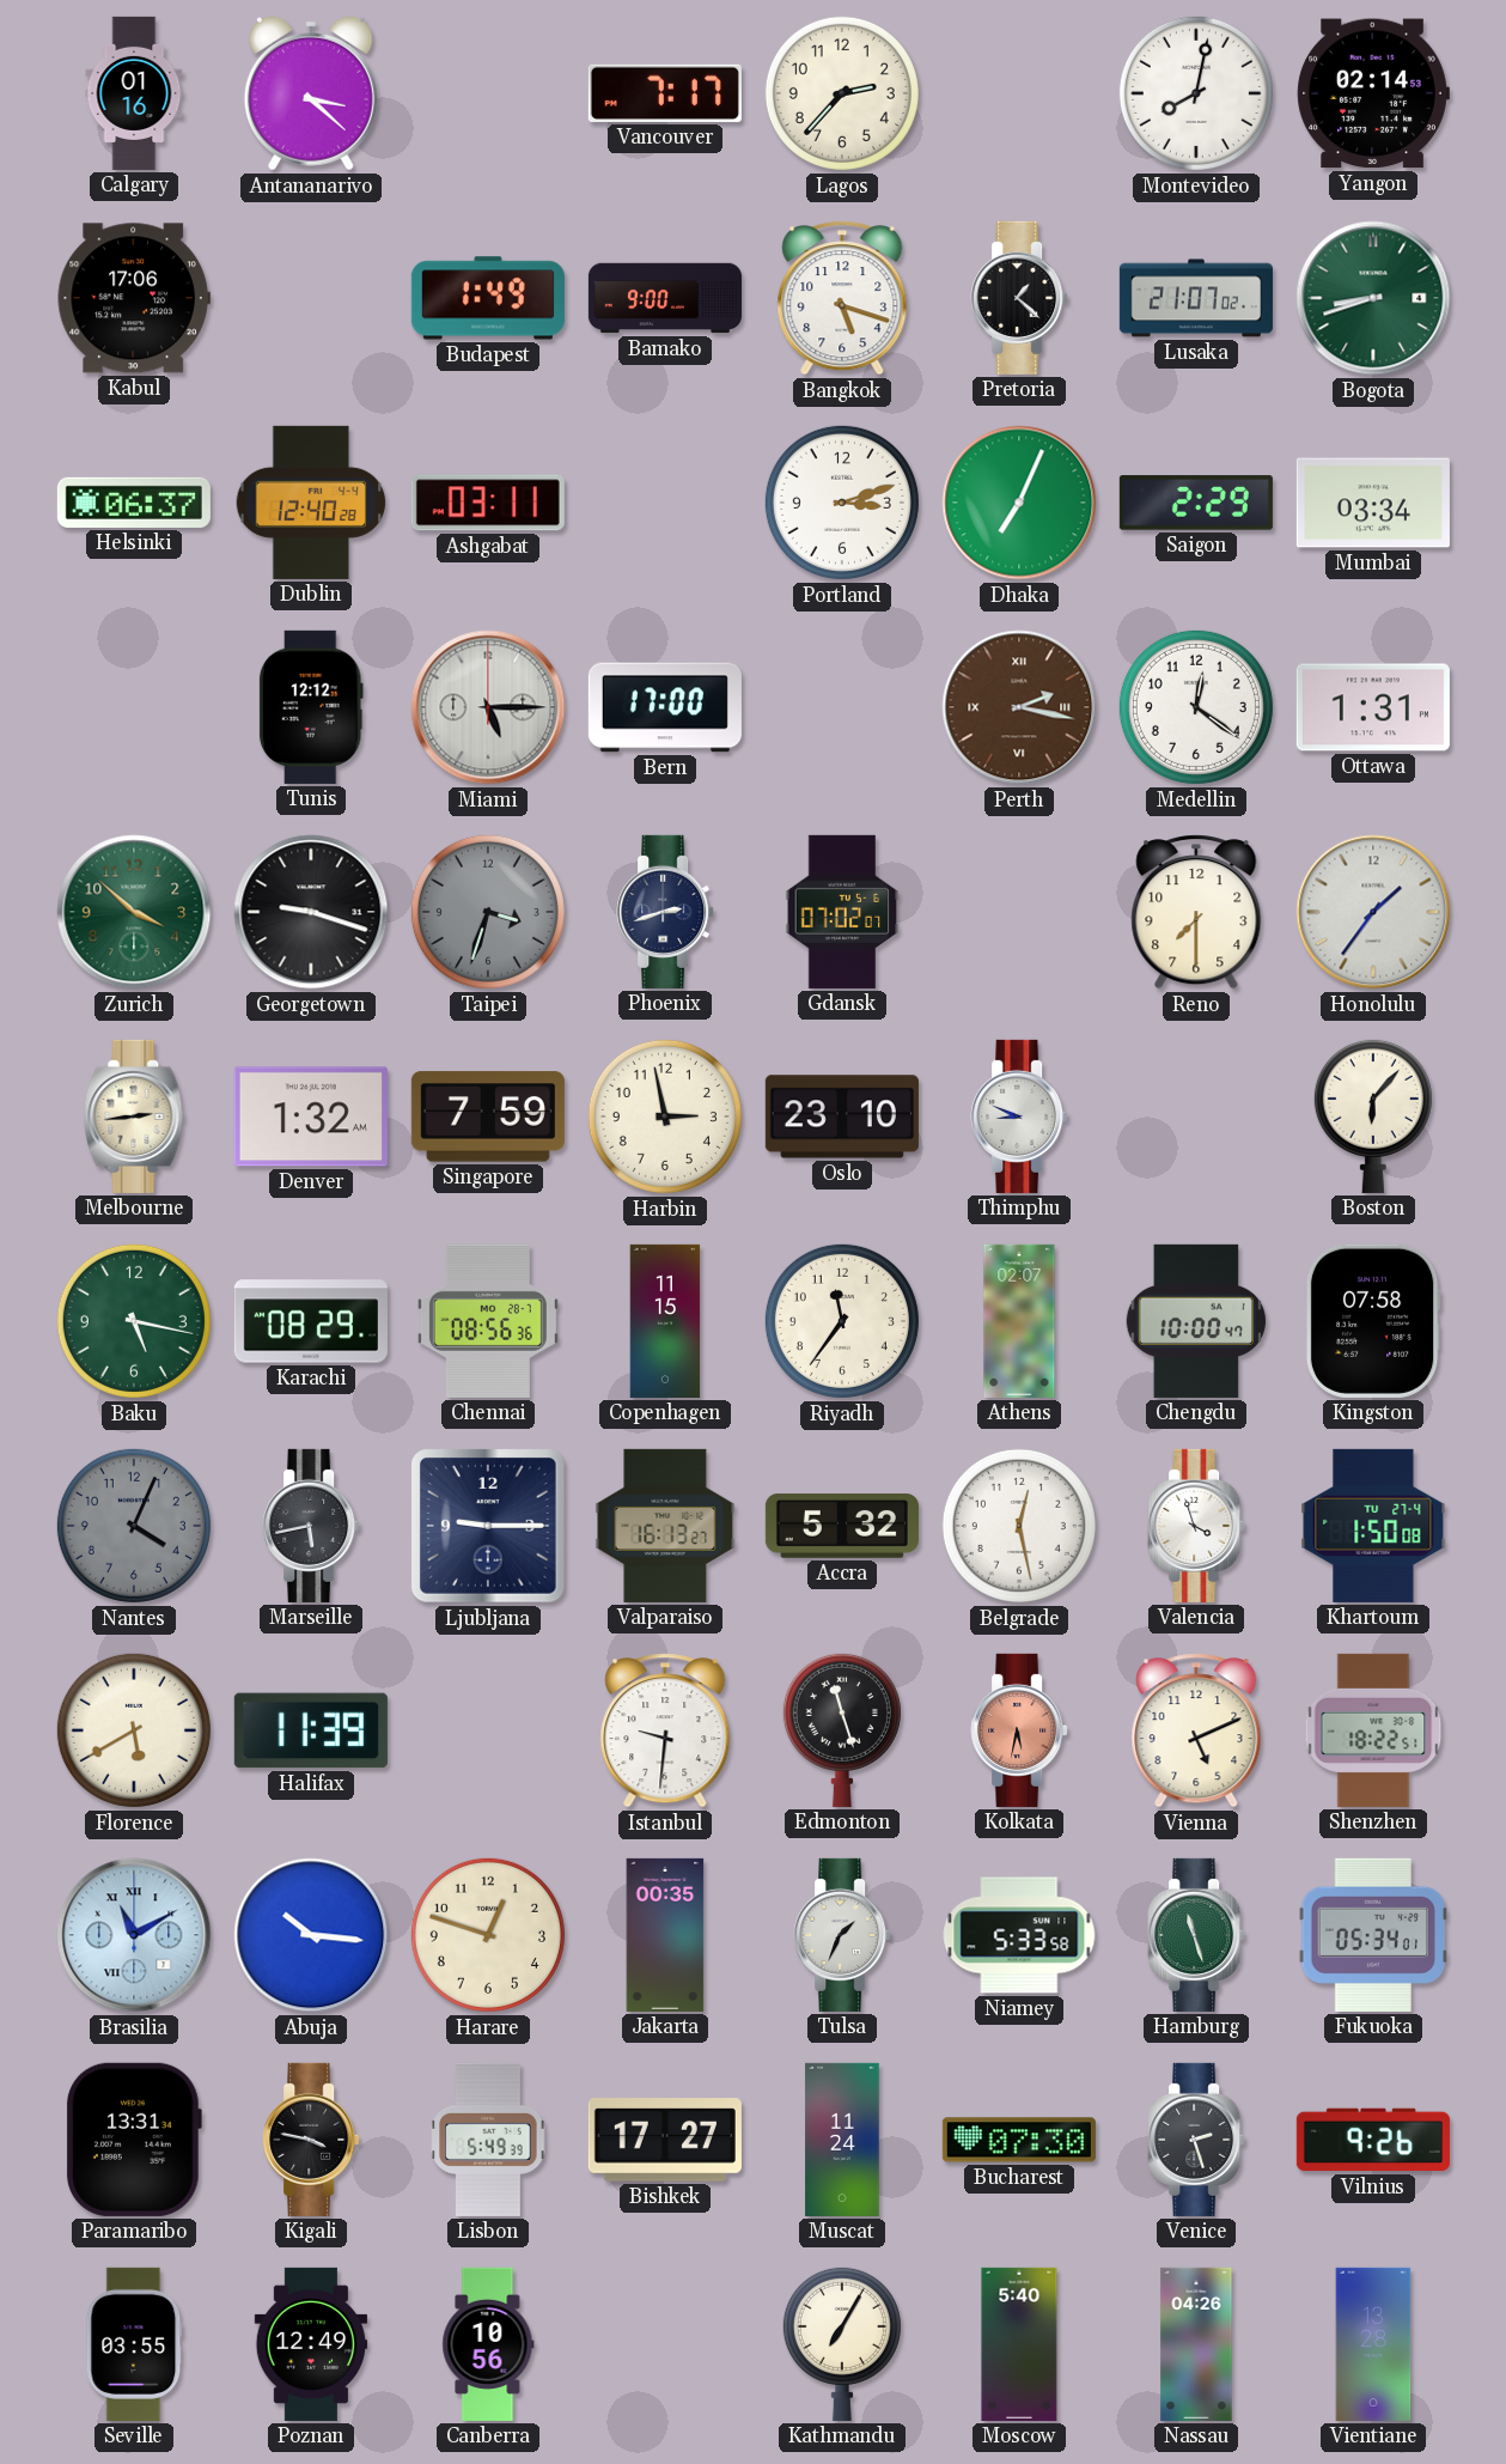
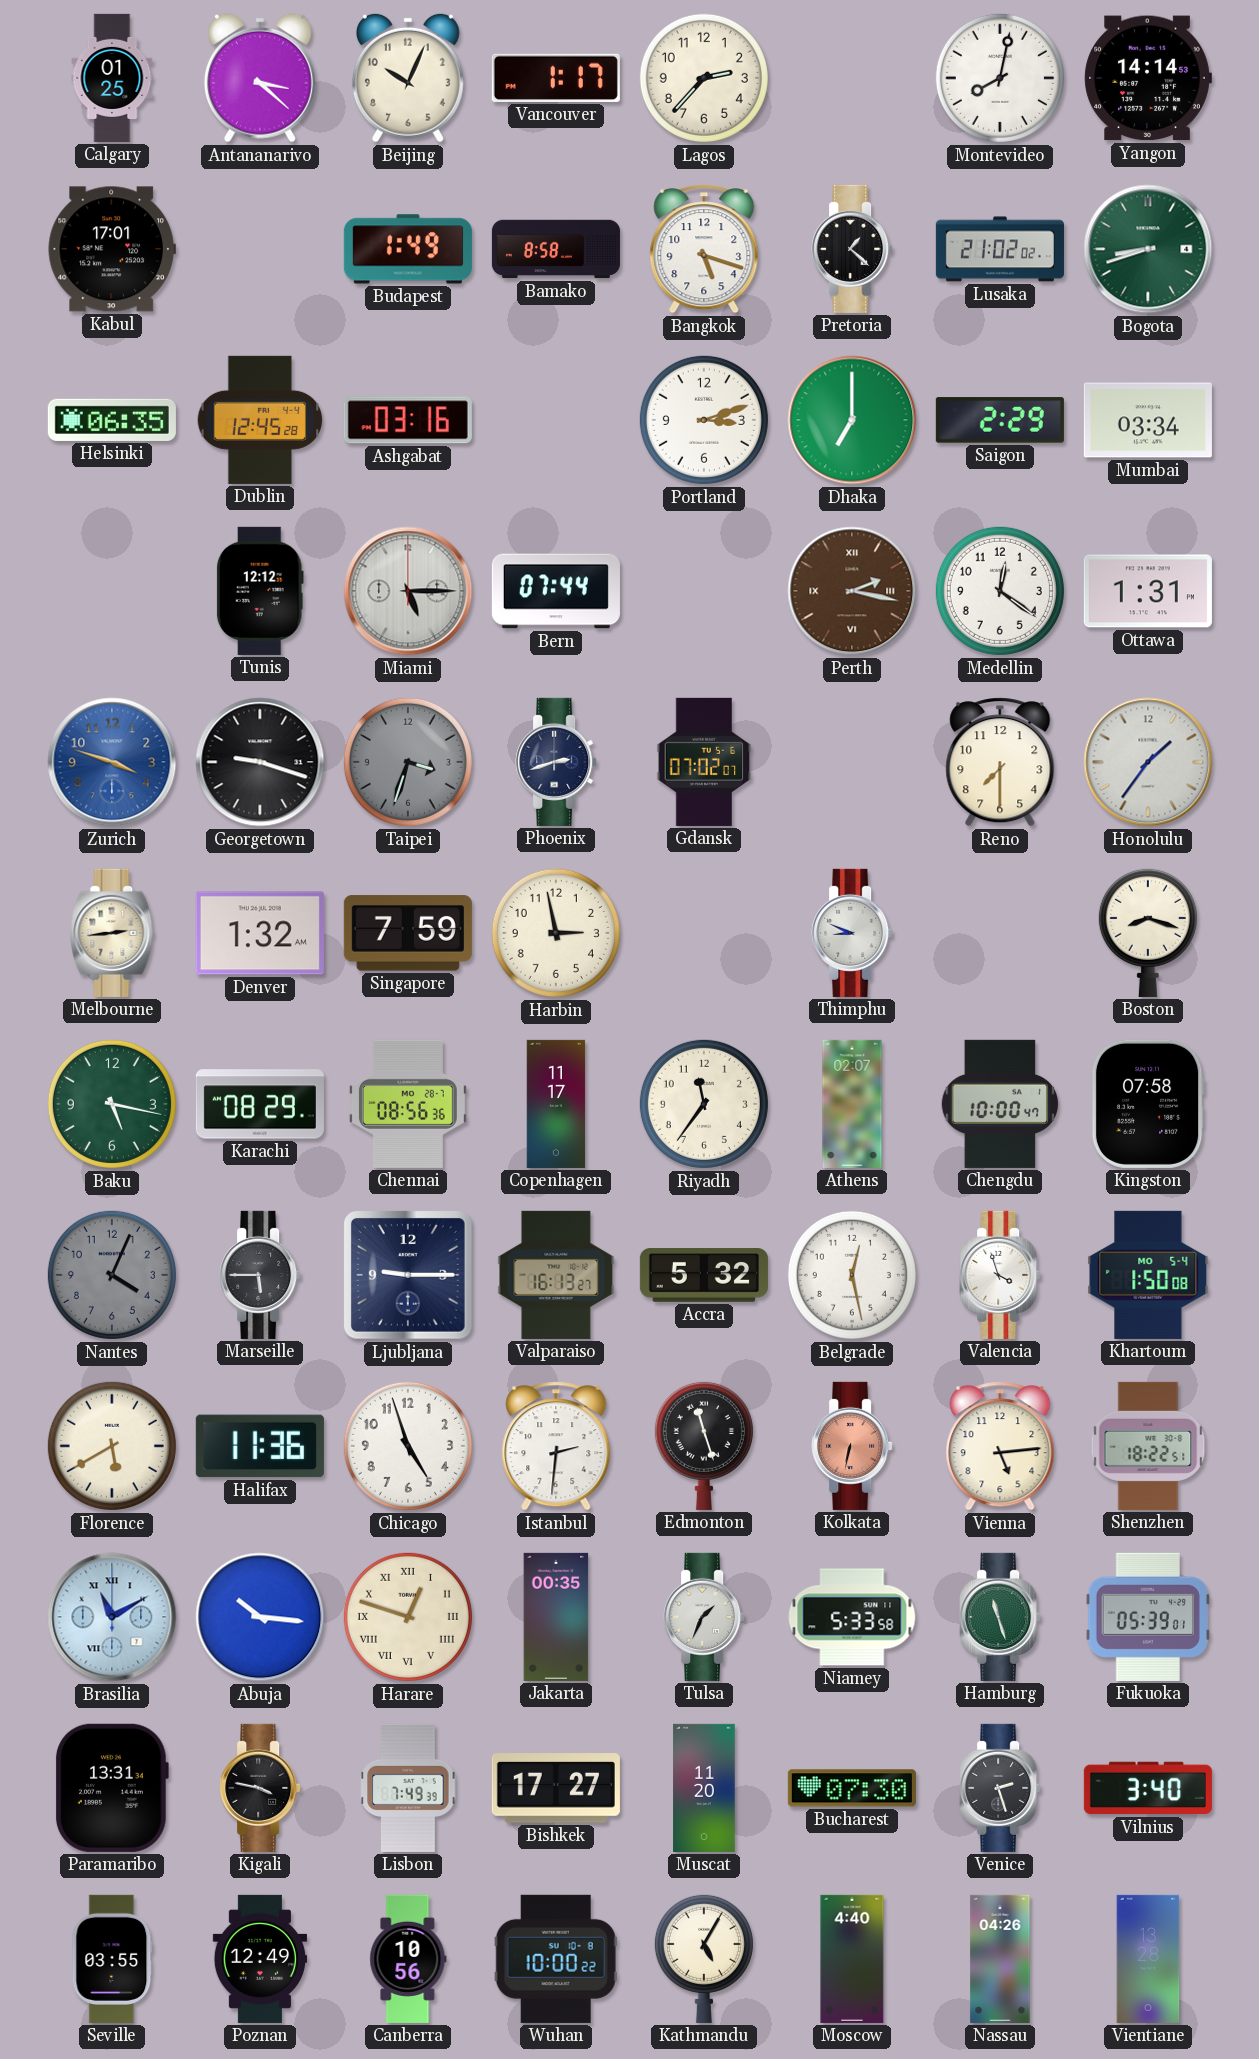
Calgary: 01:16 -> 01:25
Beijing: none -> 10:04
Vancouver: 7:17 -> 1:17
Yangon: 02:14 -> 14:14
Kabul: 17:06 -> 17:01
Bamako: 9:00 -> 8:58
Lusaka: 21:07 -> 21:02
Helsinki: 06:37 -> 06:35
Dublin: 12:40 -> 12:45
Ashgabat: 03:11 -> 03:16
Dhaka: 7:04 -> 7:00
Bern: 17:00 -> 07:44
Zurich: 3:52 -> 3:48
Zurich dial: green -> blue
Oslo: 23:10 -> none
Boston: 6:07 -> 8:18
Copenhagen: 11:15 -> 11:17
Marseille: 5:43 -> 5:45
Khartoum date: TU 27-4 -> MO 5-4
Halifax: 11:39 -> 11:36
Chicago: none -> 4:57
Istanbul: 9:31 -> 2:31
Kolkata: 5:32 -> 6:32
Vienna: 5:11 -> 5:14
Harare numerals: Arabic -> Roman
Fukuoka: 05:34 -> 05:39
Lisbon: 5:49 -> 7:49
Muscat: 11:24 -> 11:20
Vilnius: 9:26 -> 3:40
Wuhan: none -> 10:00
Kathmandu: 7:05 -> 5:05
Moscow: 5:40 -> 4:40
